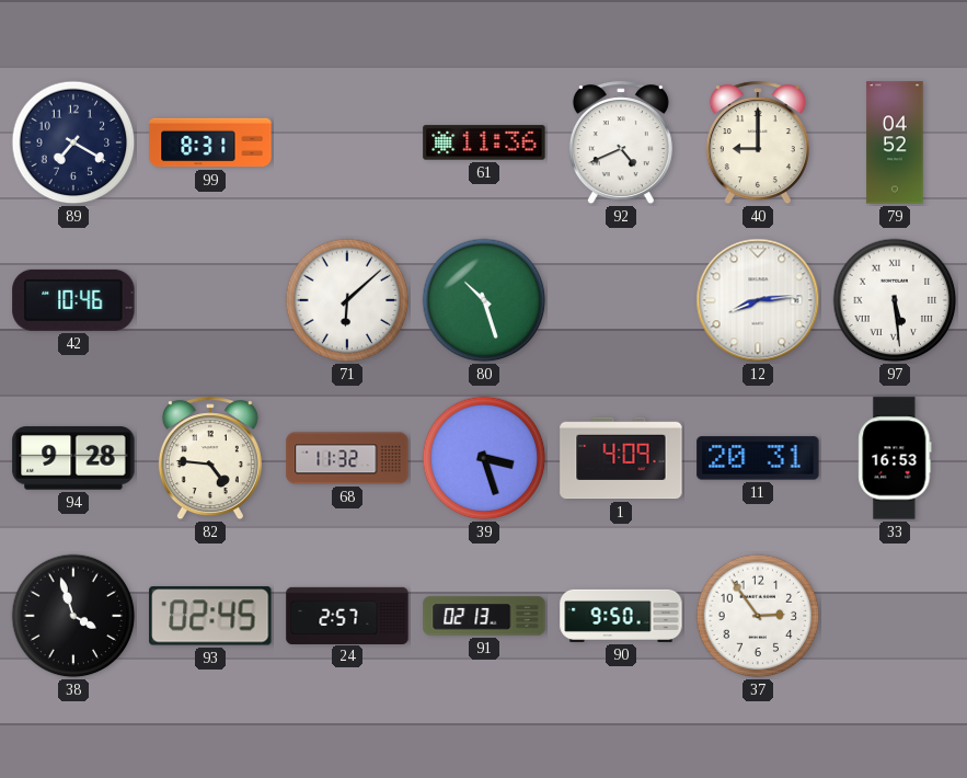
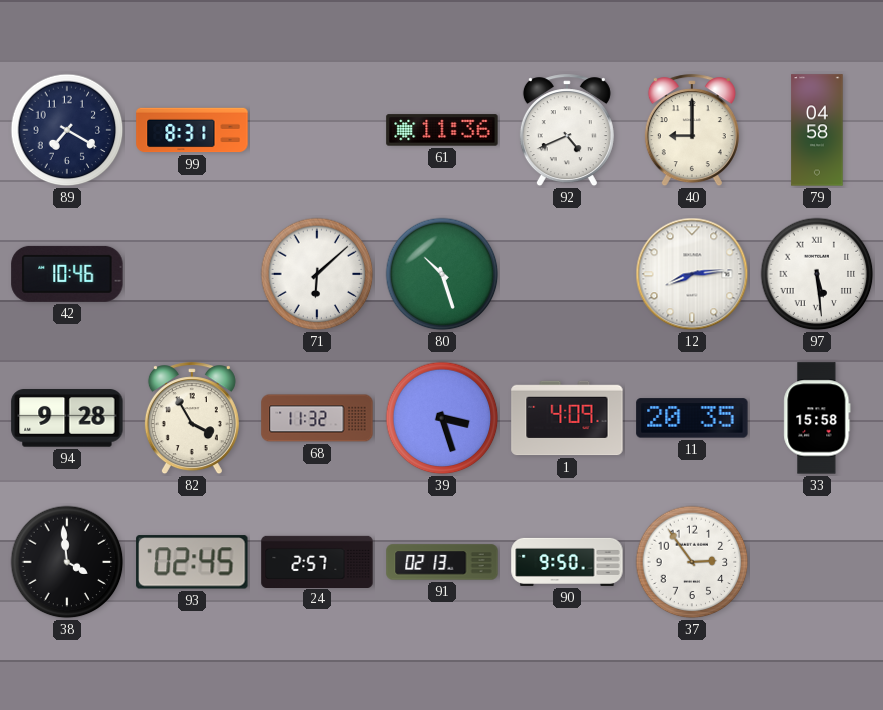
79: 04:52 -> 04:58
82: 4:46 -> 3:55
11: 20:31 -> 20:35
33: 16:53 -> 15:58
38: 3:57 -> 3:59
